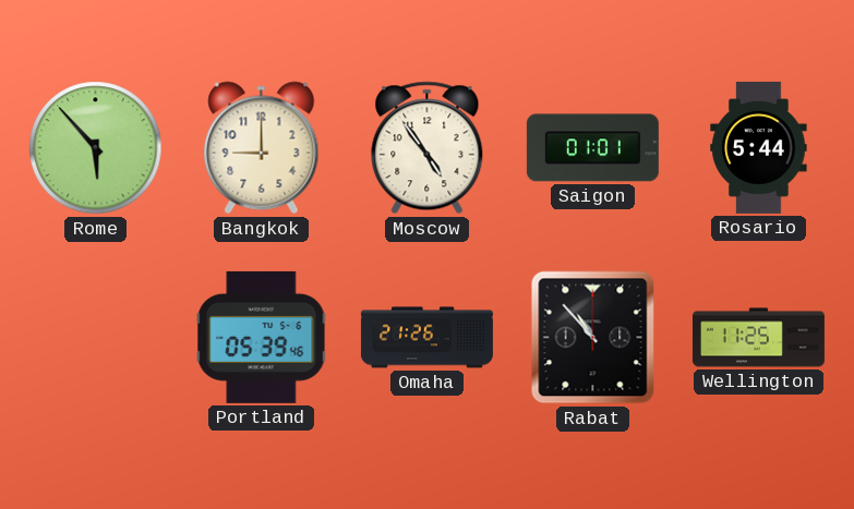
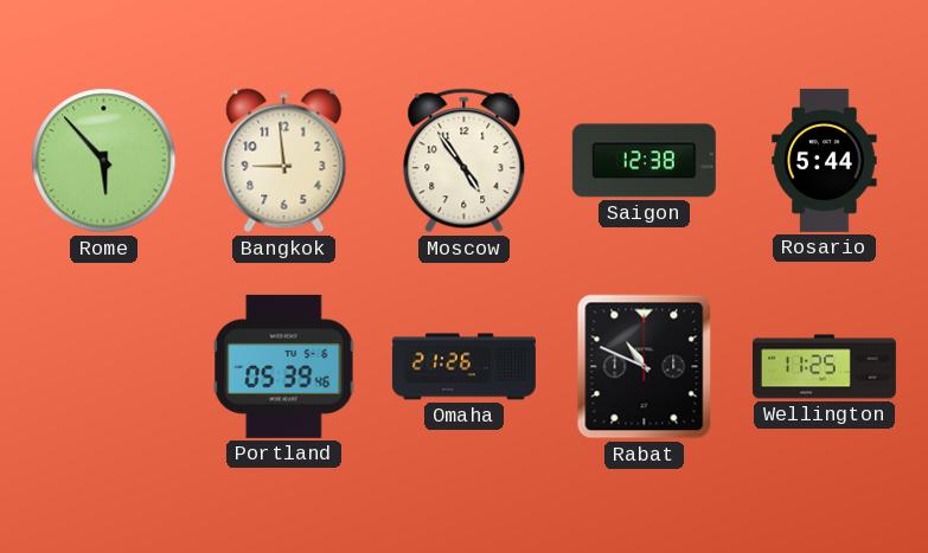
Bangkok: 9:00 -> 8:59
Saigon: 01:01 -> 12:38
Rabat: 10:53 -> 10:49
